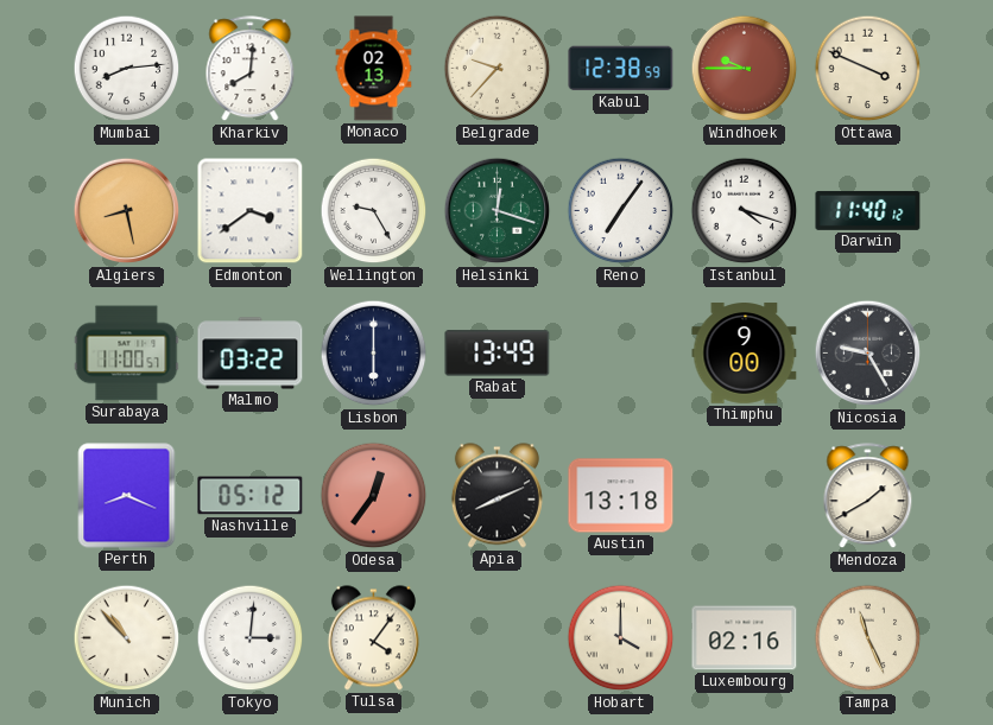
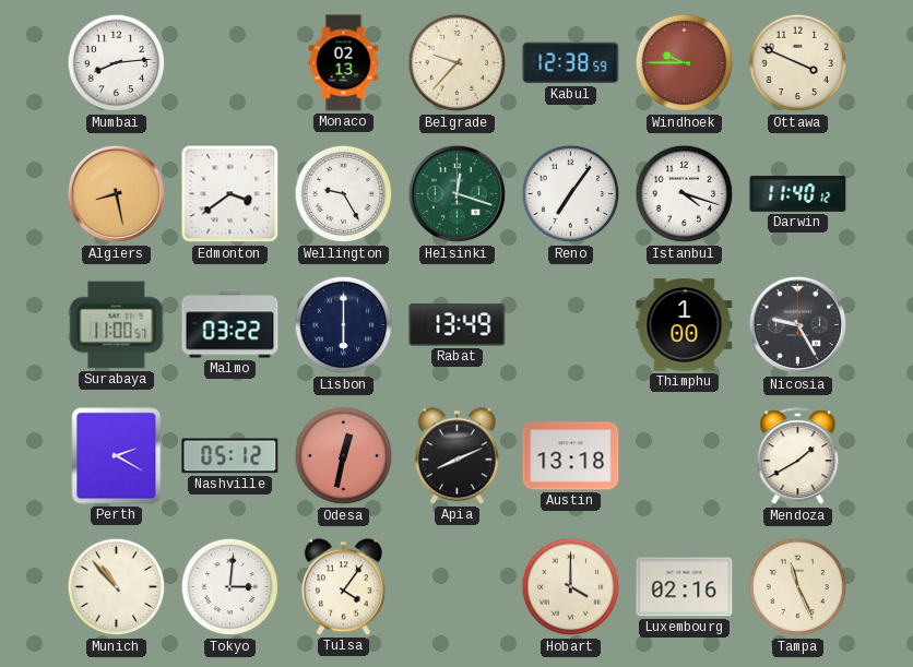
Kharkiv: 8:01 -> none
Thimphu: 9:00 -> 1:00
Perth: 8:19 -> 2:20
Odesa: 12:36 -> 12:32
